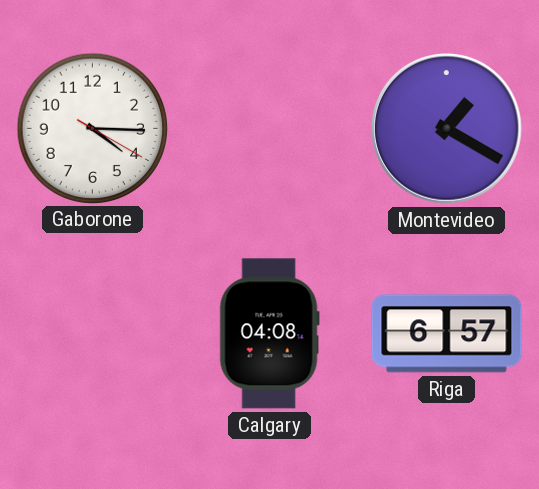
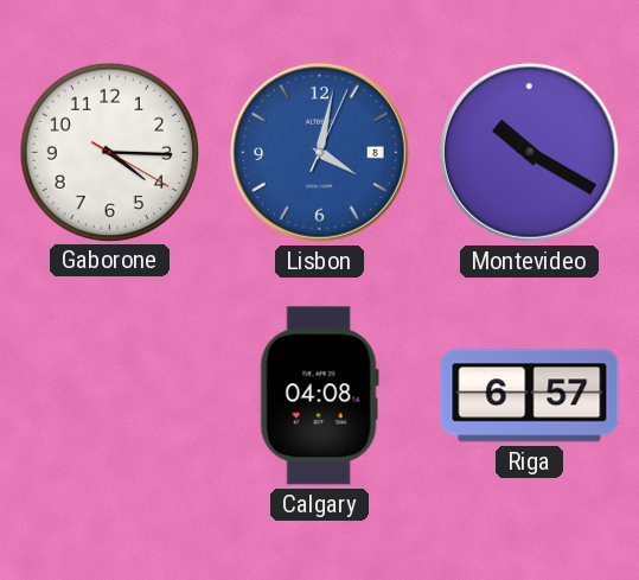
Lisbon: none -> 4:02
Montevideo: 1:20 -> 10:20
